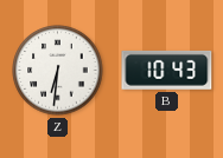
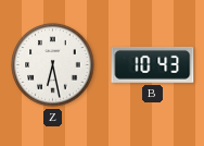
Z: 6:31 -> 6:28
